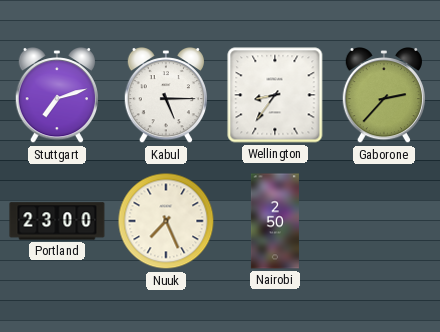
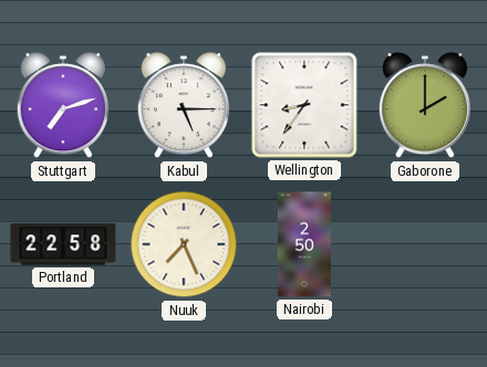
Gaborone: 2:37 -> 2:00
Portland: 23:00 -> 22:58
